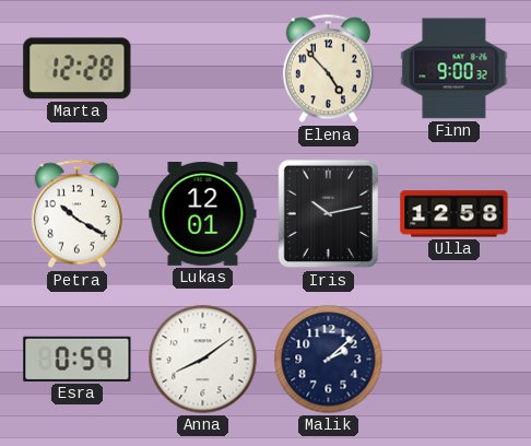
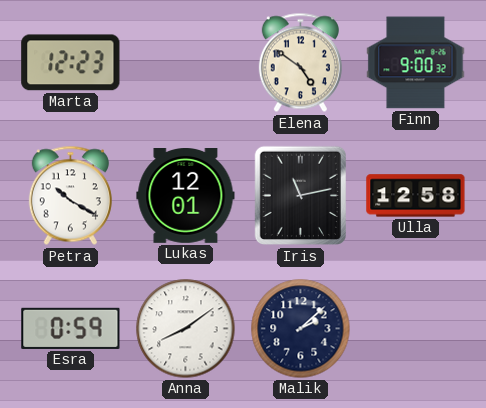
Marta: 12:28 -> 12:23
Elena: 4:53 -> 4:51
Iris: 10:13 -> 11:13
